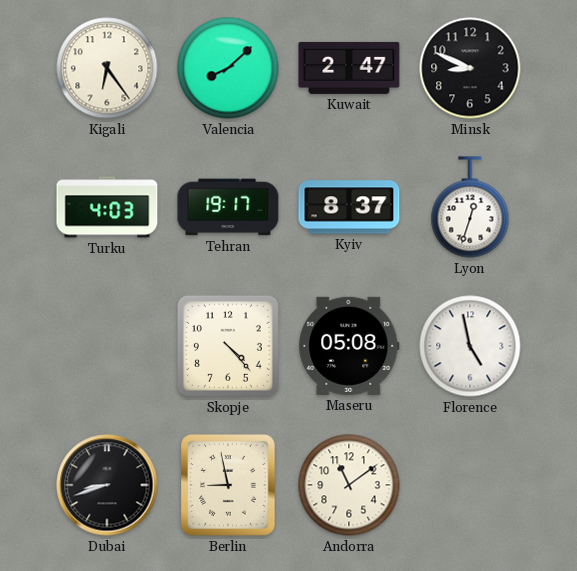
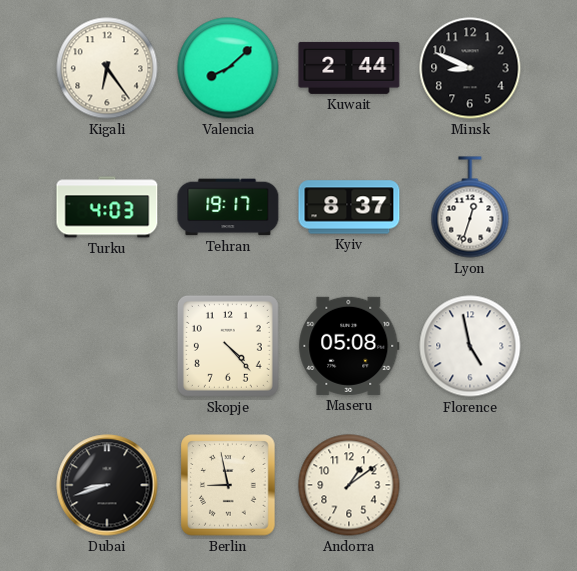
Kuwait: 2:47 -> 2:44
Andorra: 11:09 -> 1:09
